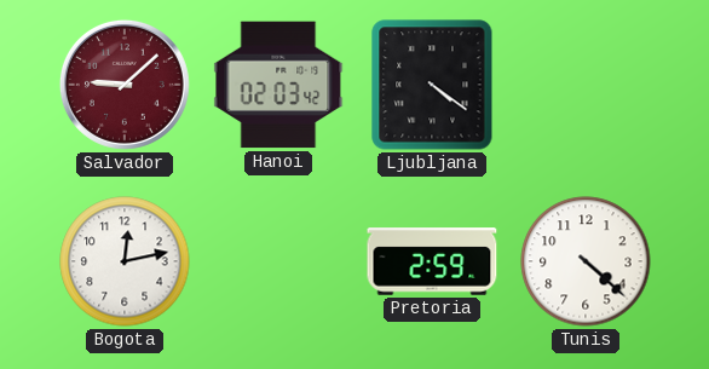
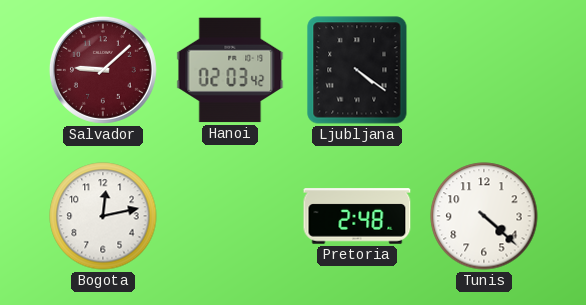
Pretoria: 2:59 -> 2:48
